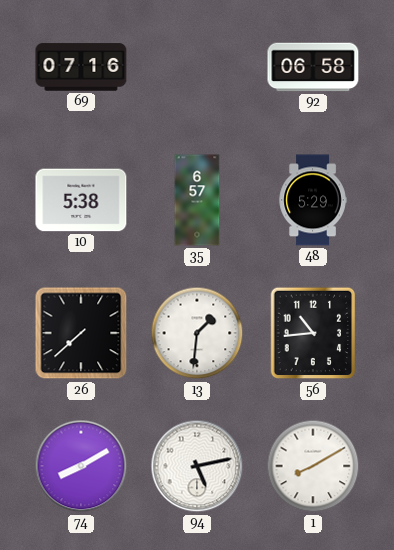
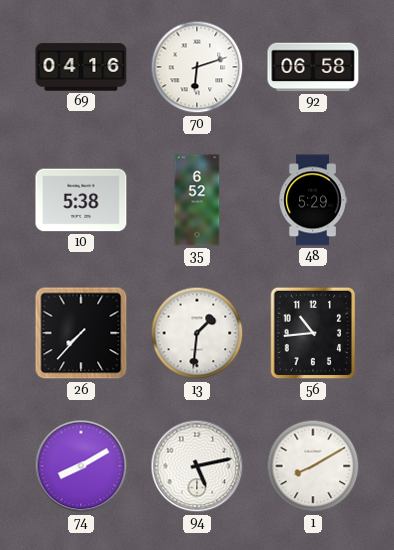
69: 07:16 -> 04:16
70: none -> 6:12
35: 6:57 -> 6:52
26: 7:38 -> 7:37
